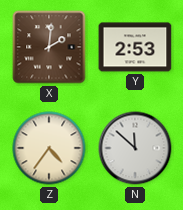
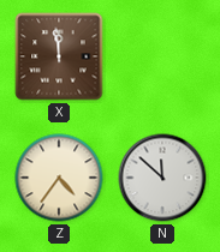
X: 2:01 -> 11:59
Y: 2:53 -> none
